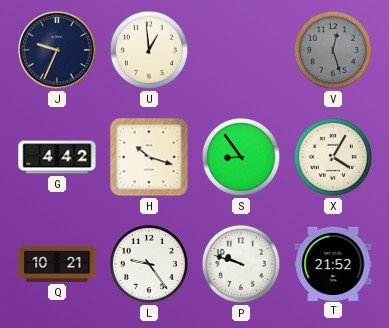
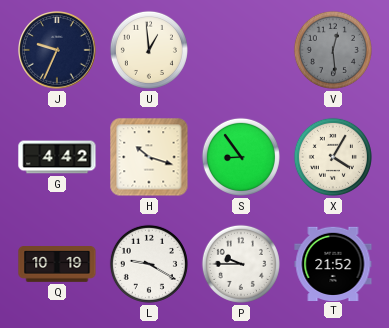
V: 12:27 -> 12:29
Q: 10:21 -> 10:19
L: 9:24 -> 9:20
P: 9:48 -> 9:45
